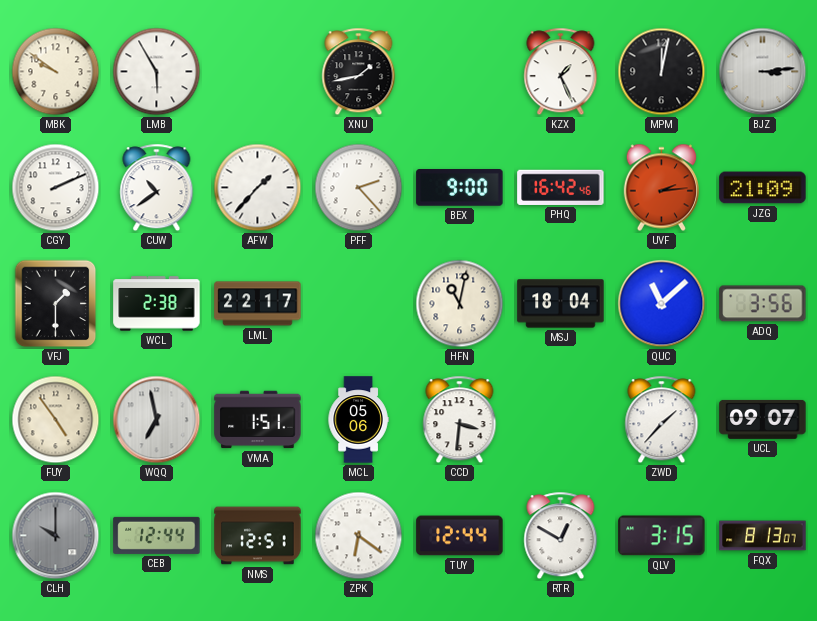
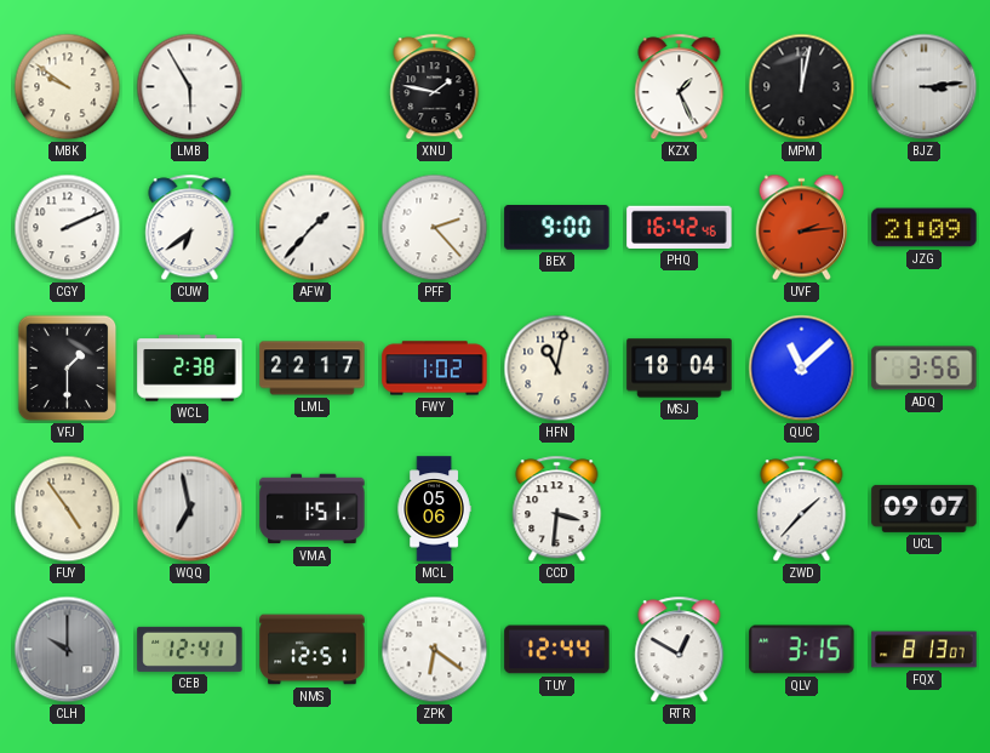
XNU: 1:43 -> 1:47
CUW: 10:39 -> 6:39
FWY: none -> 1:02
CEB: 12:44 -> 12:41
